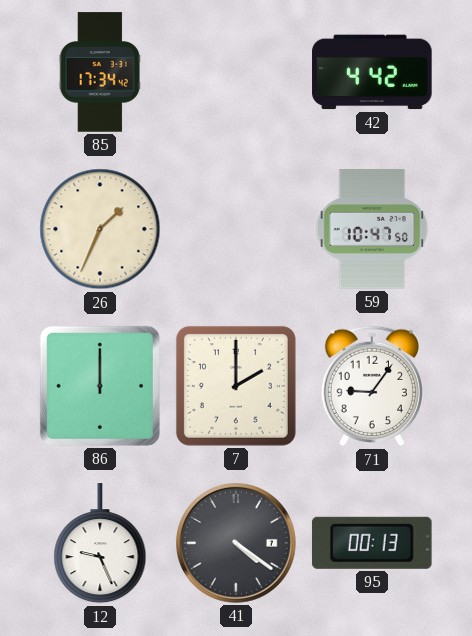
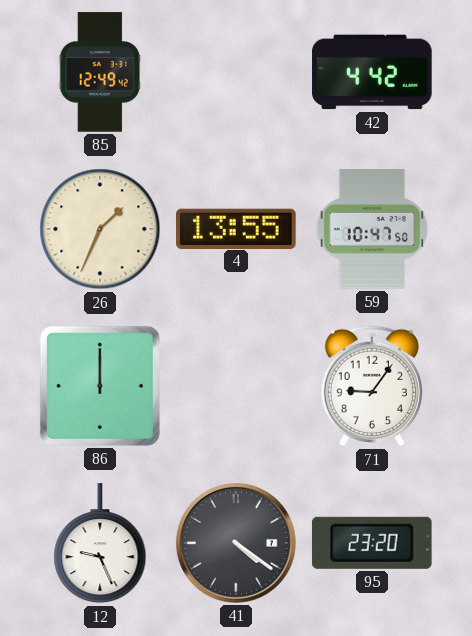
85: 17:34 -> 12:49
4: none -> 13:55
7: 2:00 -> none
95: 00:13 -> 23:20
